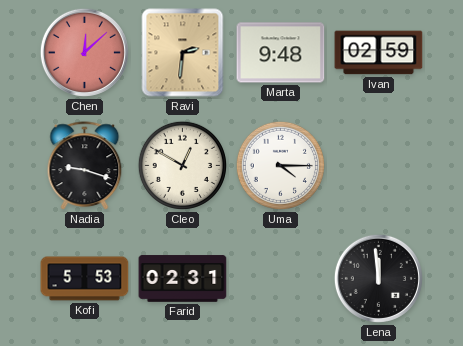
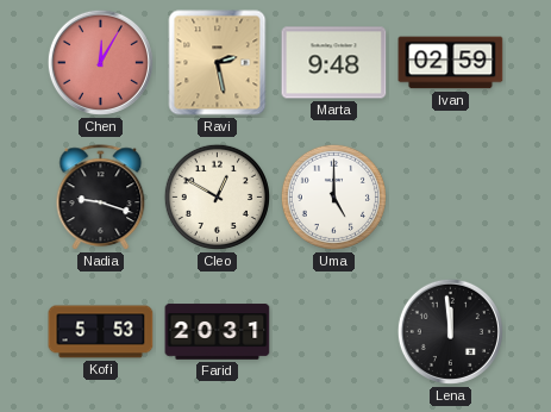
Chen: 12:08 -> 12:05
Ravi: 2:31 -> 2:28
Uma: 4:15 -> 5:00
Farid: 02:31 -> 20:31
